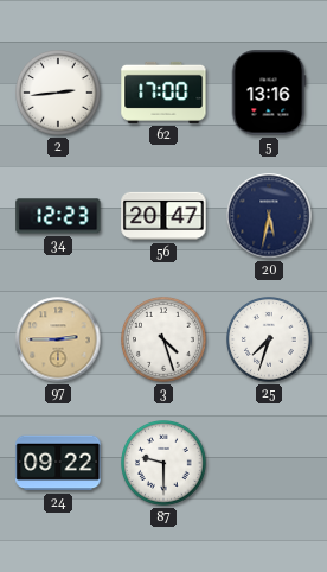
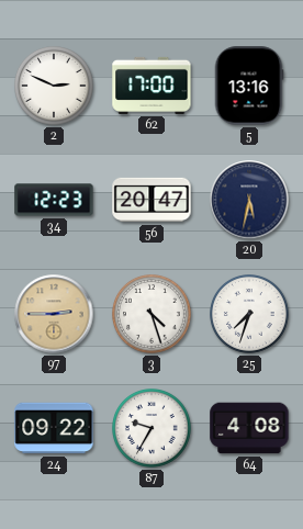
2: 2:44 -> 2:49
87: 9:30 -> 9:35
64: none -> 4:08
